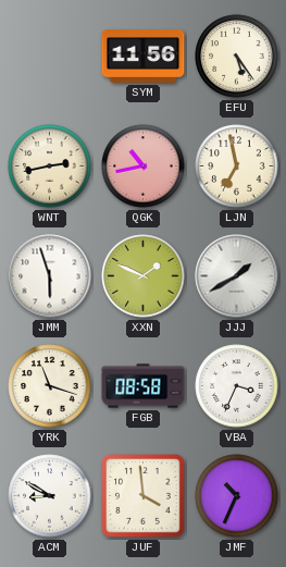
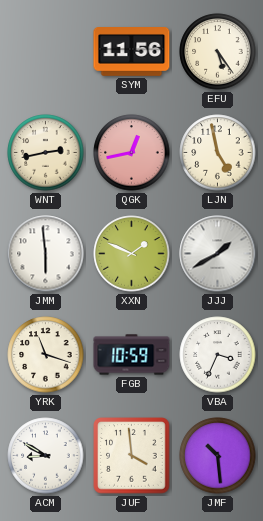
QGK: 10:43 -> 12:43
LJN: 6:58 -> 4:58
JMM: 5:57 -> 5:59
FGB: 08:58 -> 10:59
JMF: 10:34 -> 10:29
